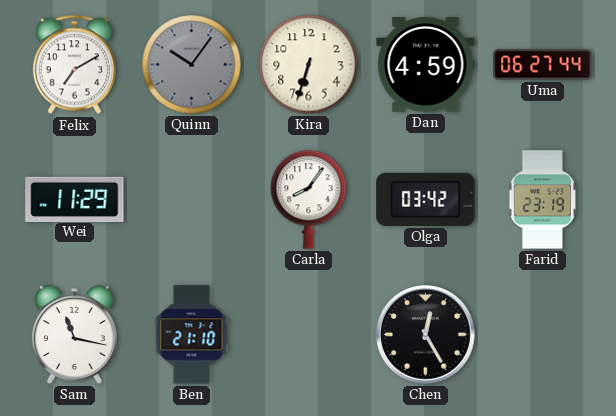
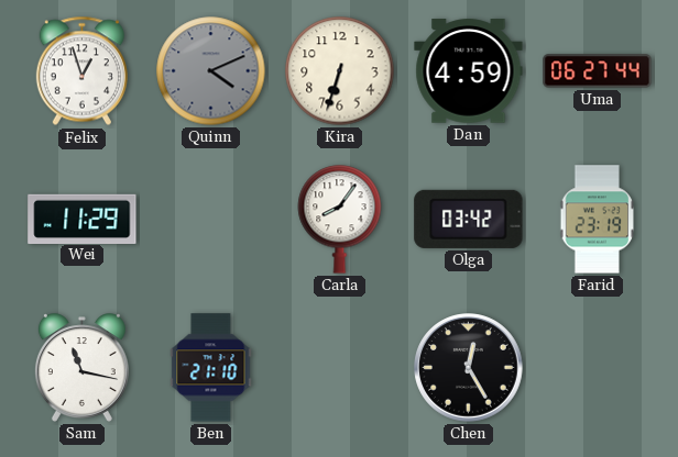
Felix: 7:10 -> 12:57
Quinn: 10:06 -> 4:11
